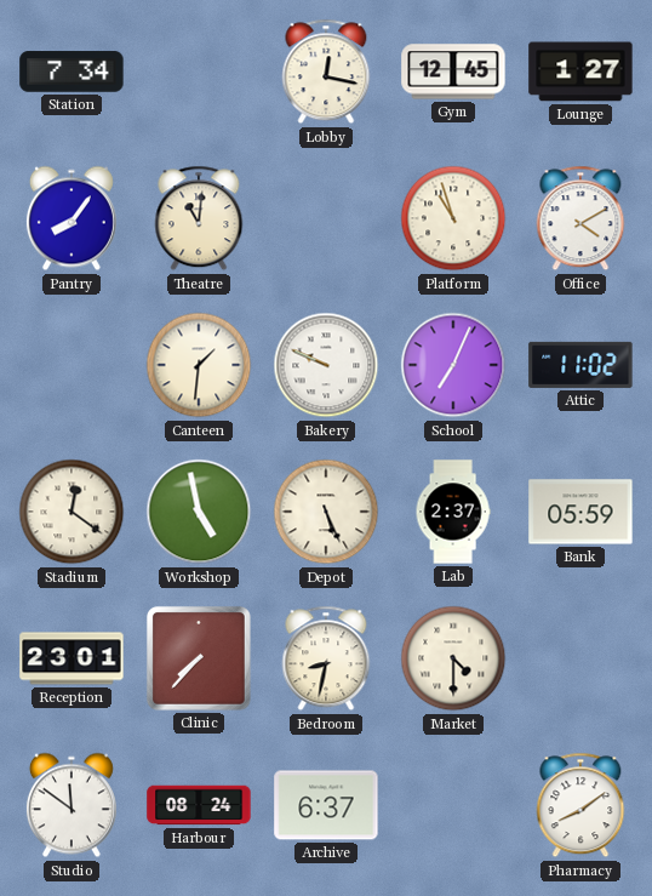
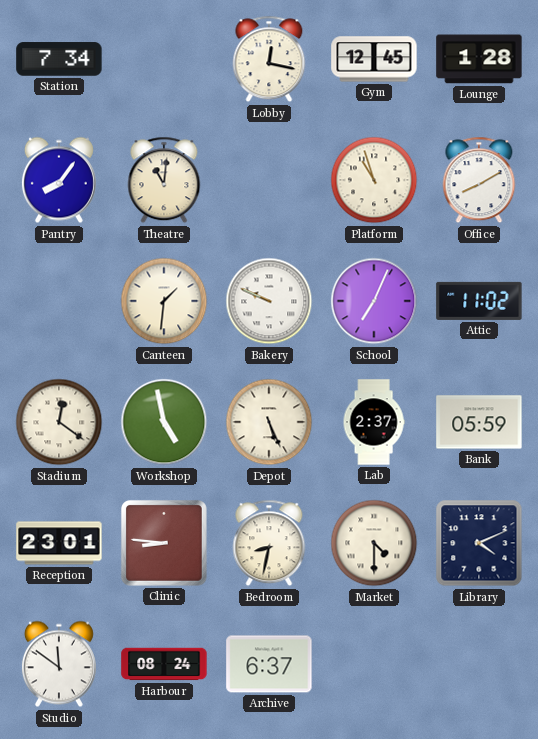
Lounge: 1:27 -> 1:28
Office: 4:10 -> 8:10
Clinic: 7:37 -> 8:46
Library: none -> 4:11
Pharmacy: 8:09 -> none
